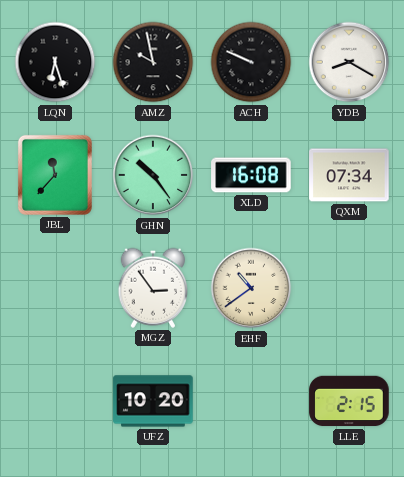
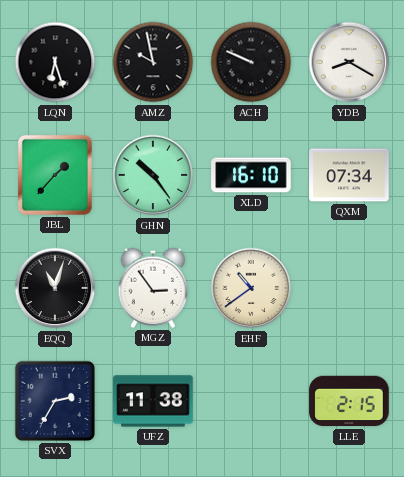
JBL: 11:37 -> 1:37
XLD: 16:08 -> 16:10
EQQ: none -> 11:03
SVX: none -> 2:35
UFZ: 10:20 -> 11:38
